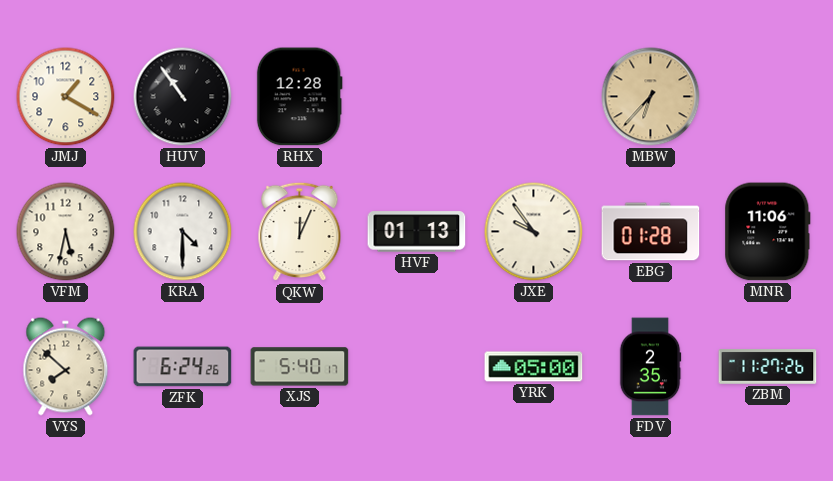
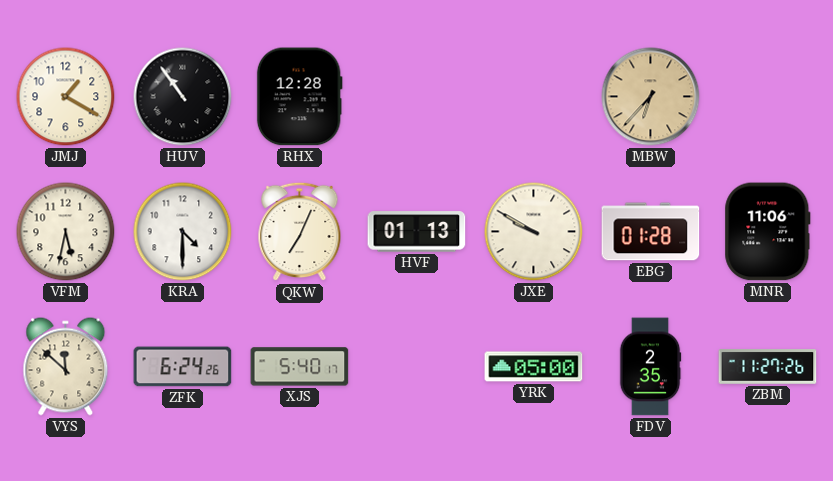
QKW: 12:04 -> 7:04
JXE: 9:54 -> 9:50
VYS: 7:52 -> 11:52
